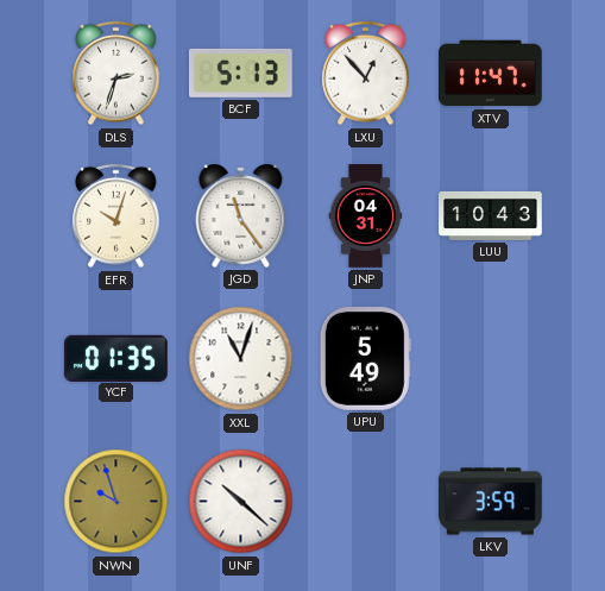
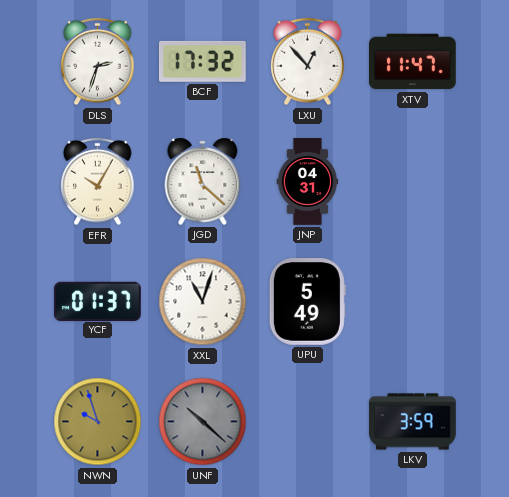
BCF: 5:13 -> 17:32
EFR: 10:03 -> 10:05
JGD: 11:24 -> 11:22
LUU: 10:43 -> none
YCF: 01:35 -> 01:37
UNF dial: white -> grey
